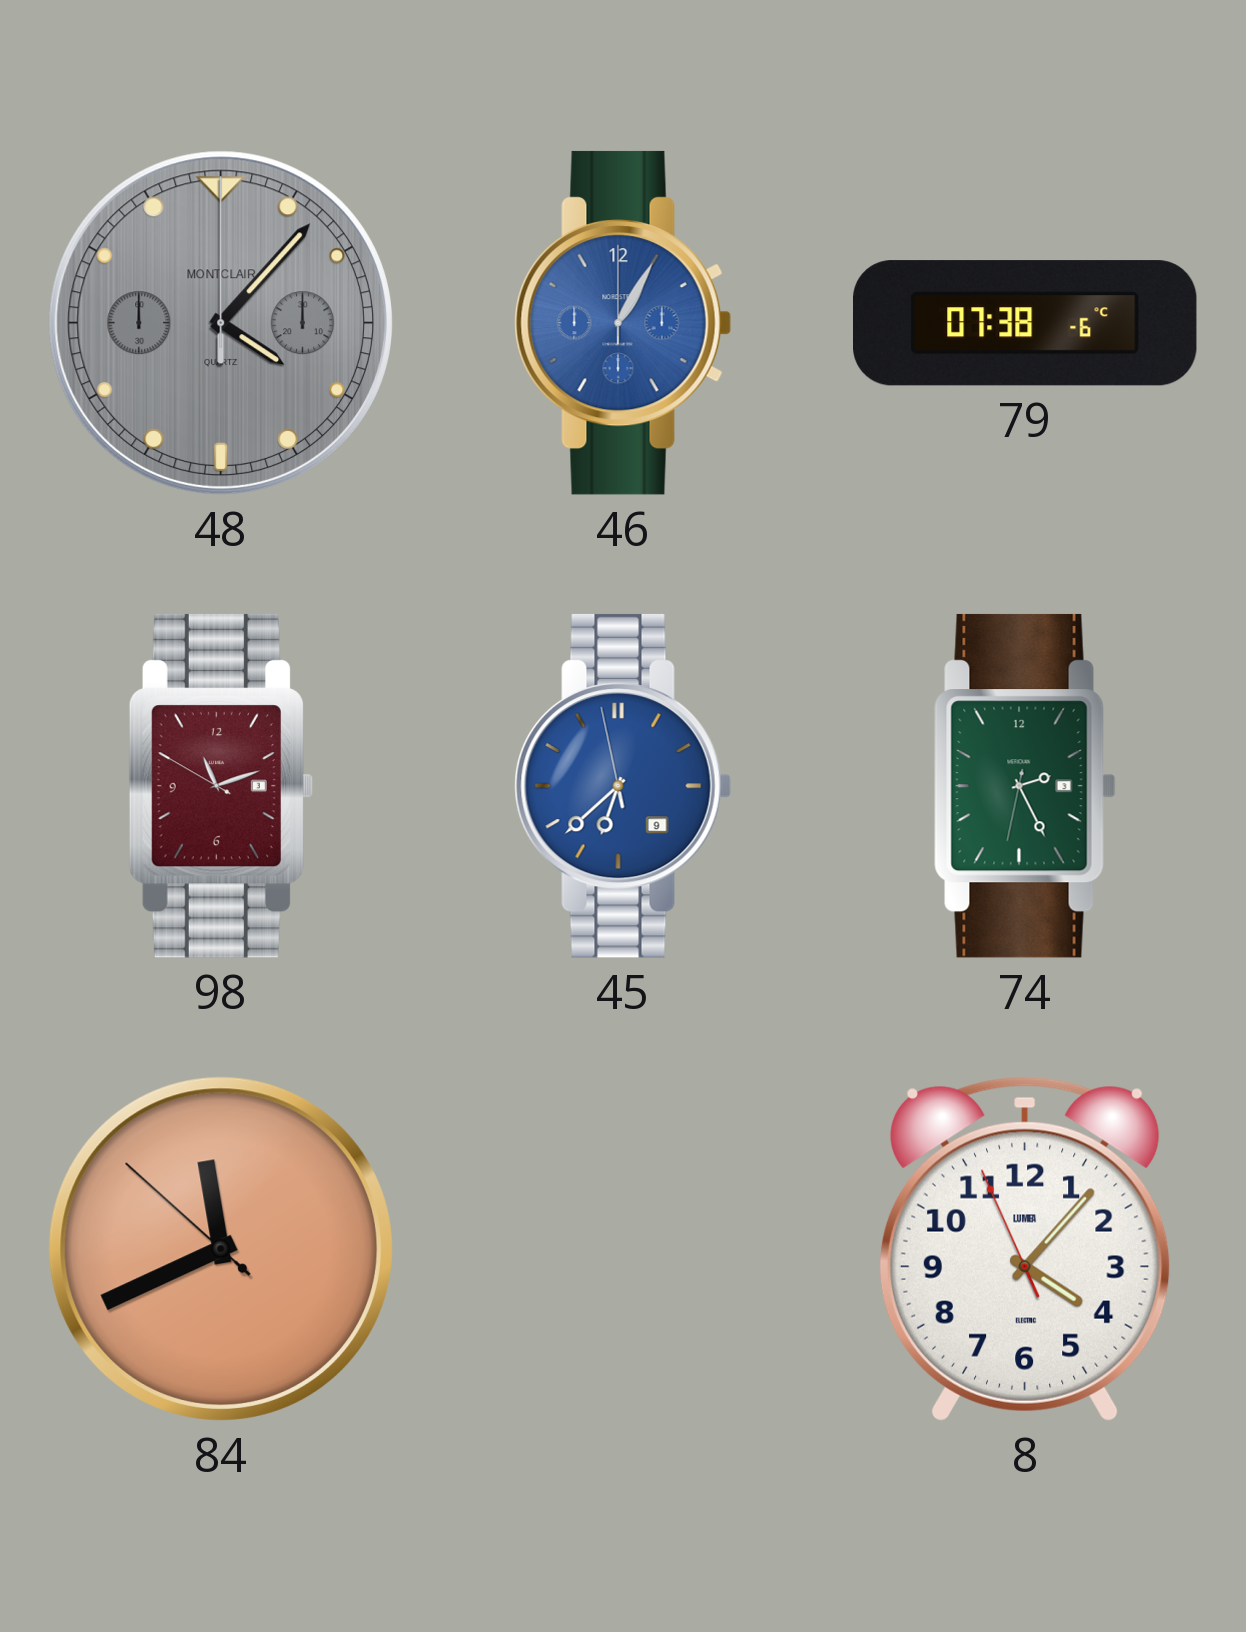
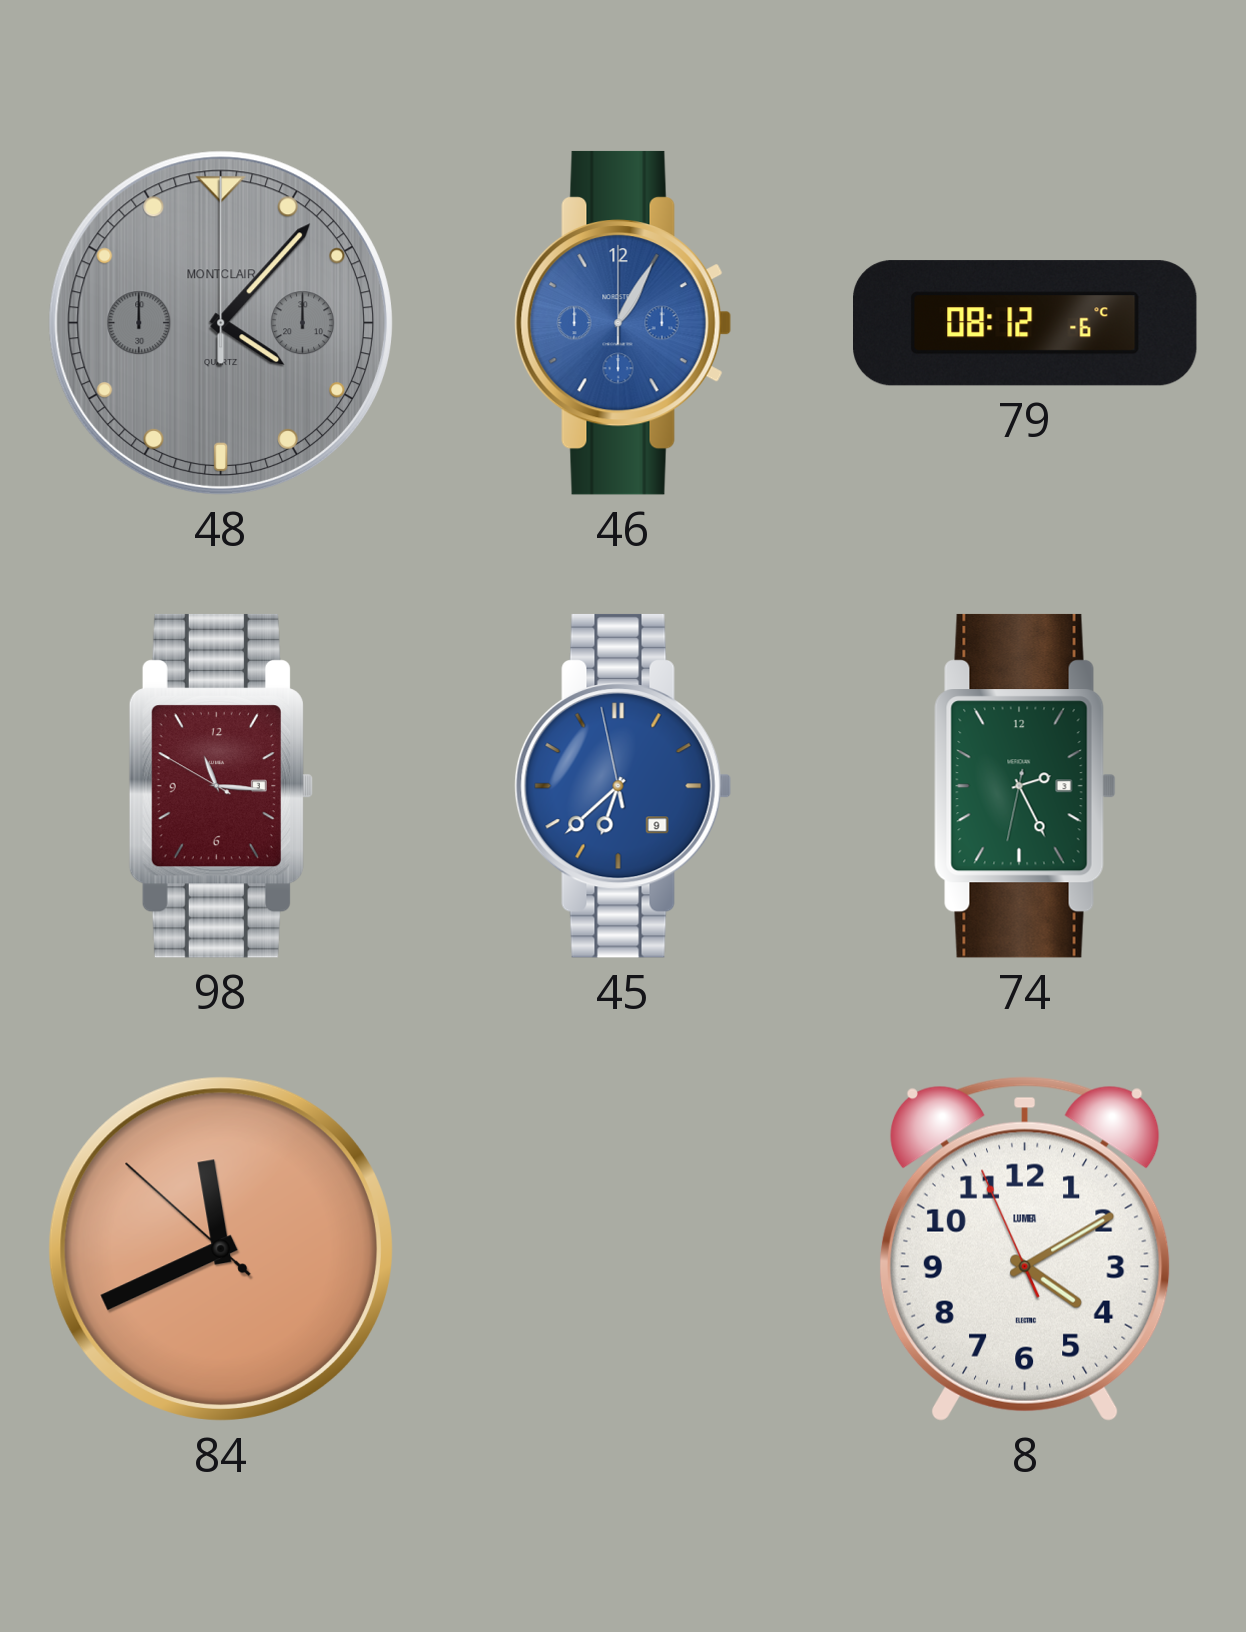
79: 07:38 -> 08:12
98: 11:11 -> 11:15
8: 4:06 -> 4:09
